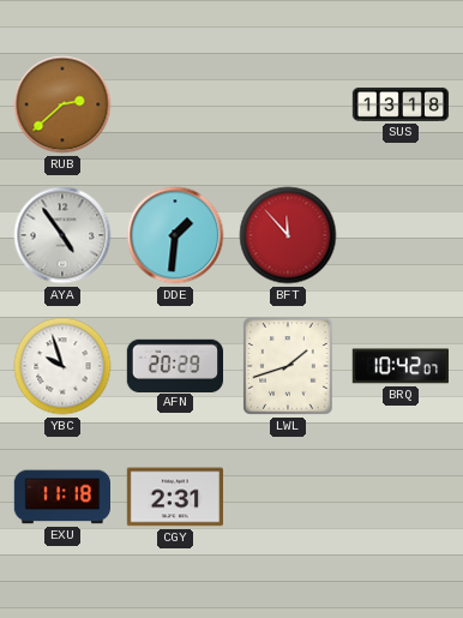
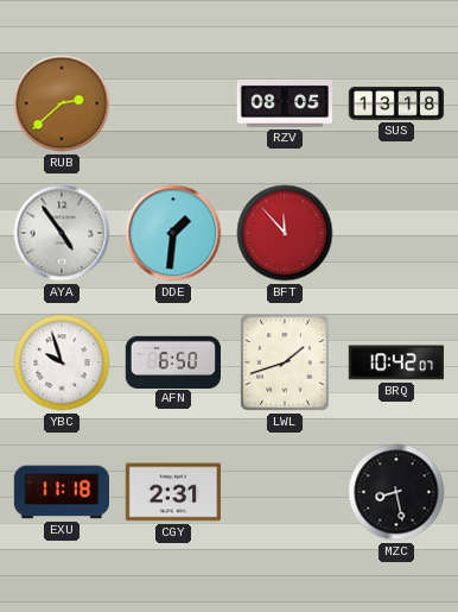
RZV: none -> 08:05
AFN: 20:29 -> 6:50
MZC: none -> 8:28
